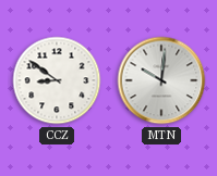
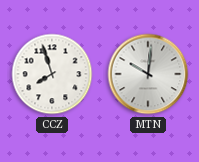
CCZ: 8:51 -> 7:57
